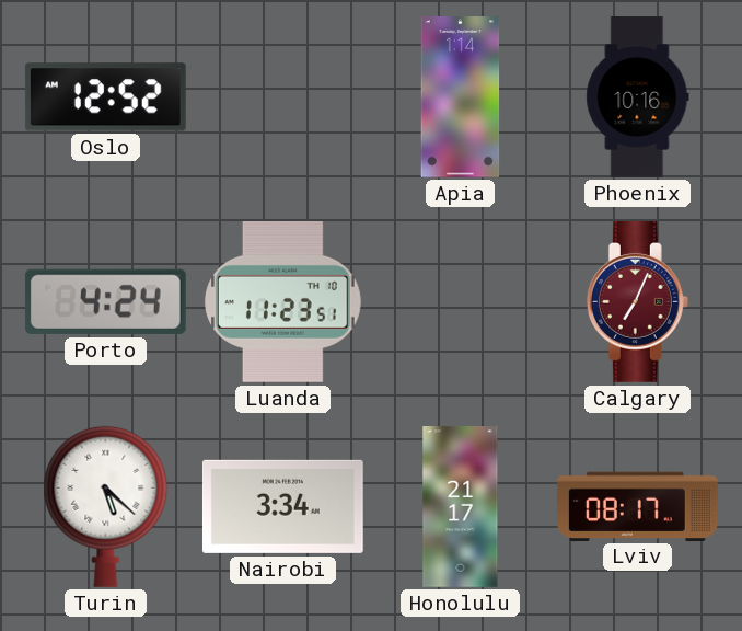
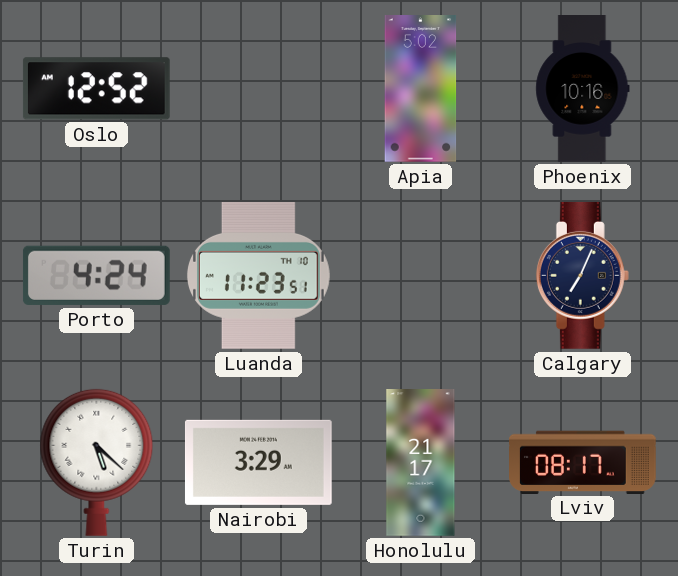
Apia: 1:14 -> 5:02
Calgary dial: burgundy -> navy
Nairobi: 3:34 -> 3:29
